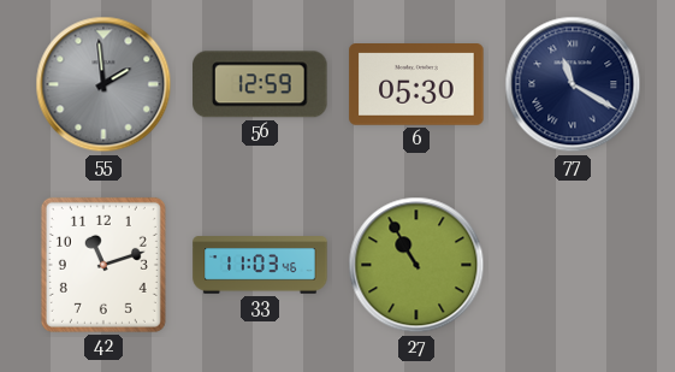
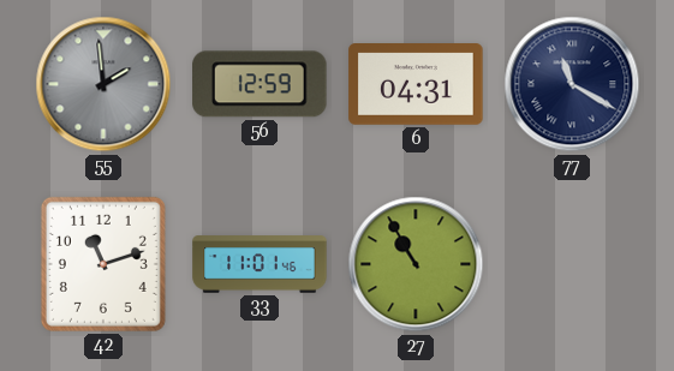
6: 05:30 -> 04:31
33: 11:03 -> 11:01
